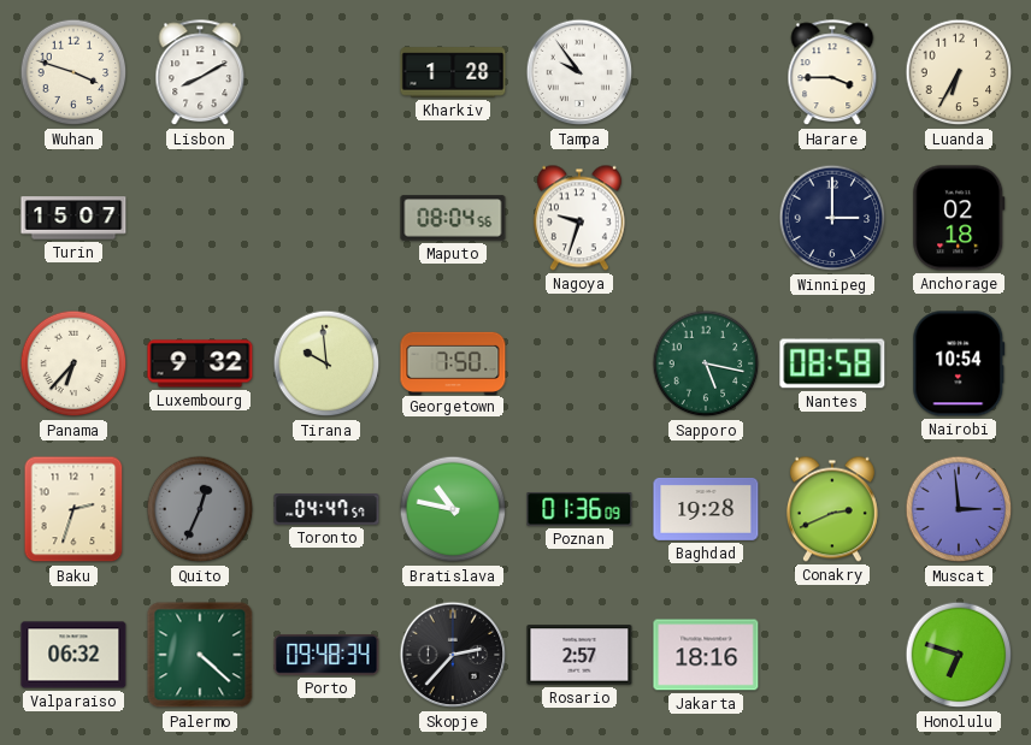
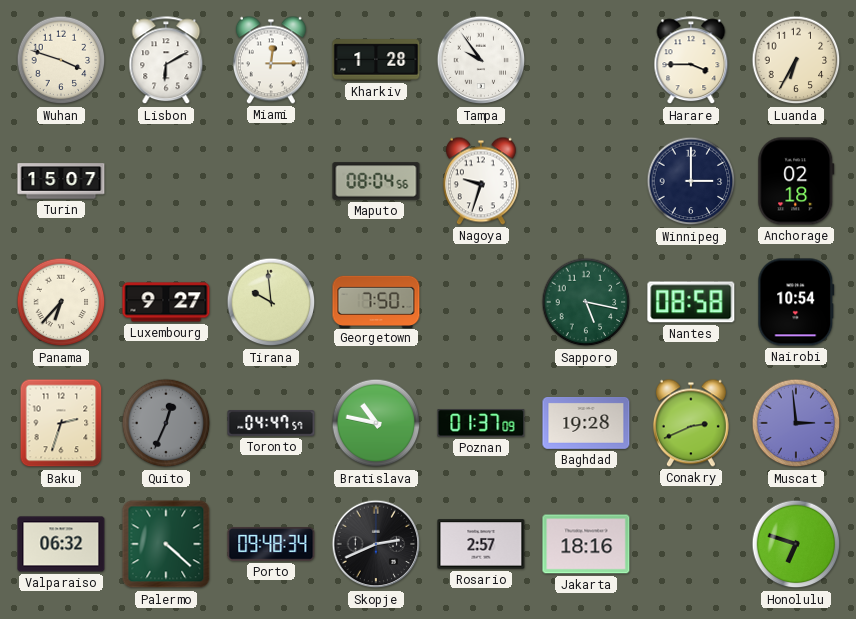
Lisbon: 8:10 -> 6:10
Miami: none -> 12:15
Luxembourg: 9:32 -> 9:27
Poznan: 01:36 -> 01:37
Skopje: 2:37 -> 2:41
